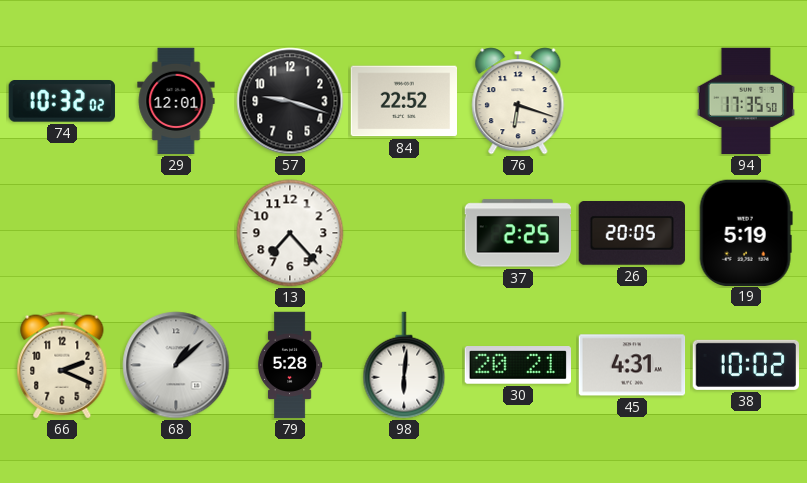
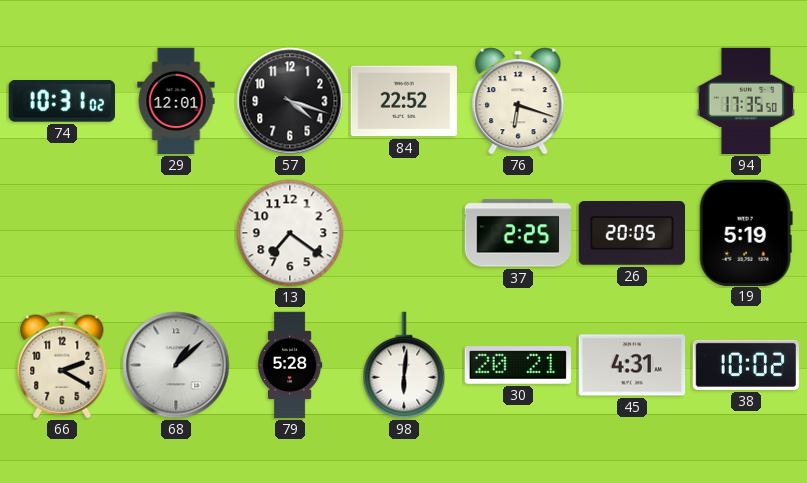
74: 10:32 -> 10:31
57: 9:18 -> 4:18
13: 7:23 -> 7:21
66: 2:19 -> 2:20
